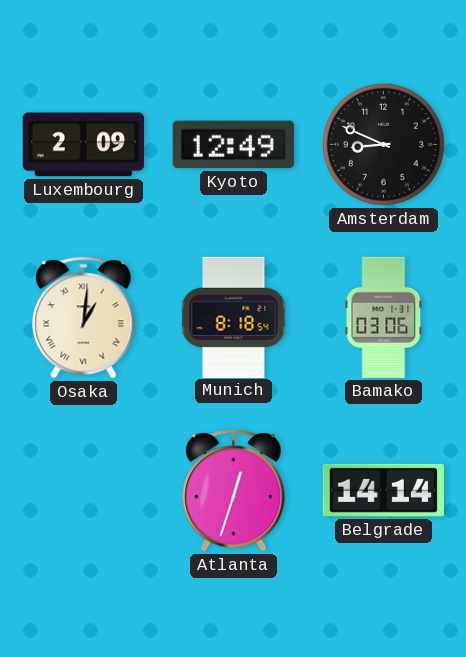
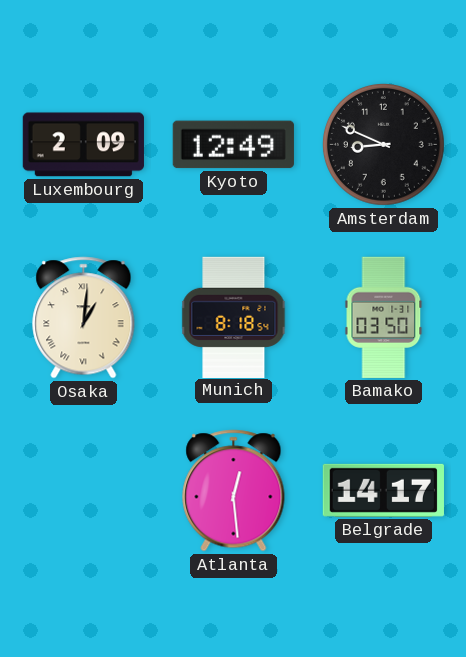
Bamako: 03:06 -> 03:50
Atlanta: 12:33 -> 12:29
Belgrade: 14:14 -> 14:17
